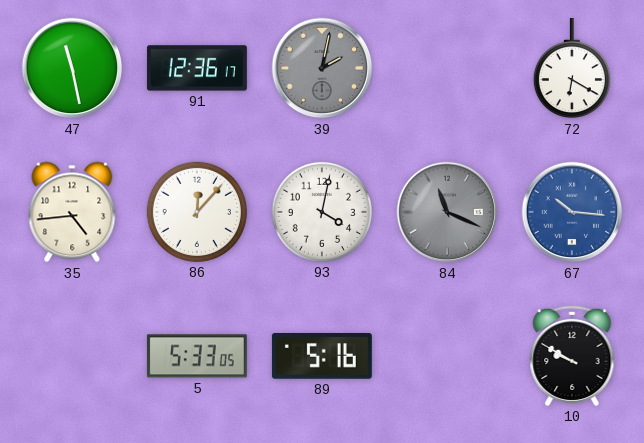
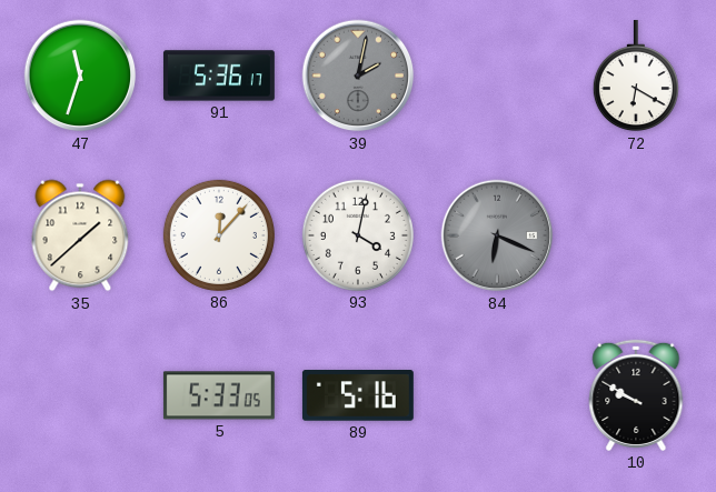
47: 11:28 -> 11:33
91: 12:36 -> 5:36
35: 4:44 -> 1:38
84: 11:19 -> 6:19
67: 10:16 -> none
